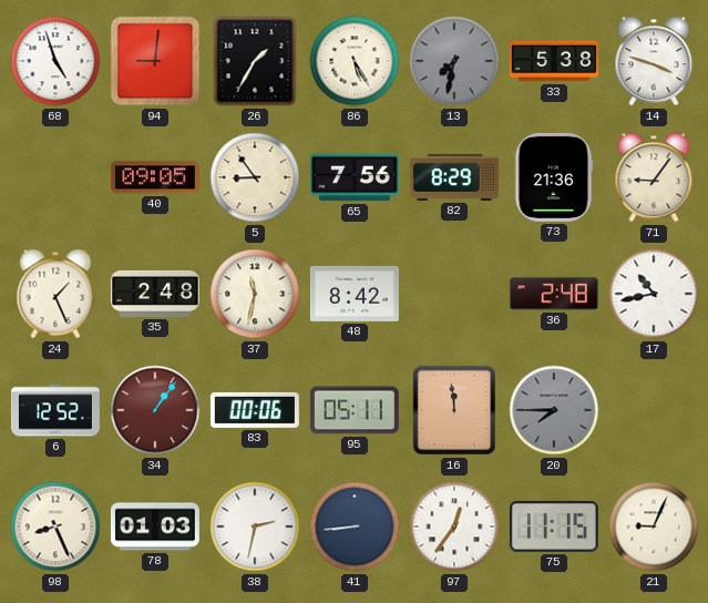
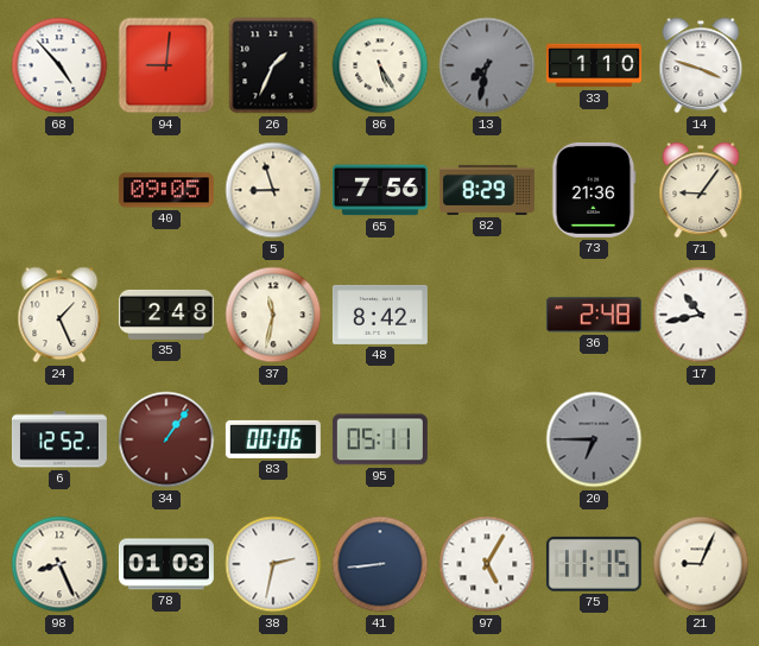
68: 4:57 -> 4:53
26: 1:35 -> 1:34
33: 5:38 -> 1:10
5: 8:54 -> 8:57
16: 11:59 -> none
20: 7:45 -> 6:45
97: 12:36 -> 5:05
